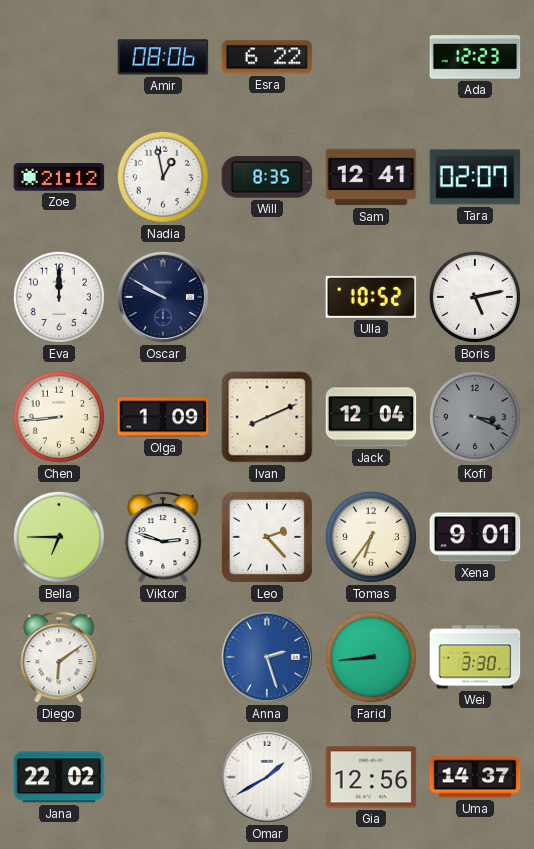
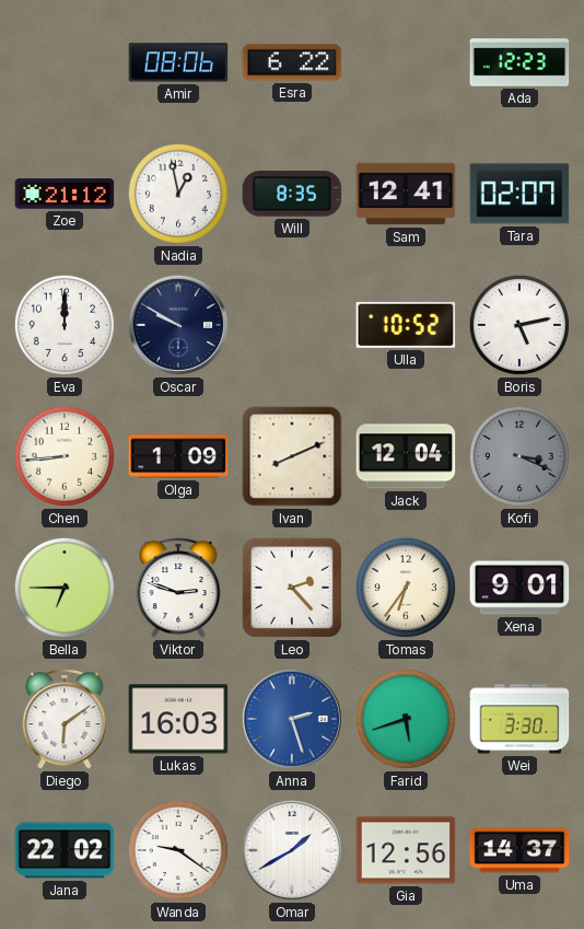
Lukas: none -> 16:03
Farid: 8:44 -> 5:42
Wanda: none -> 9:21
